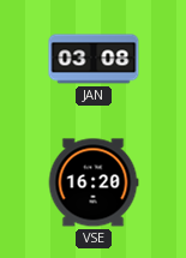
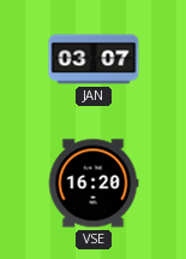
JAN: 03:08 -> 03:07
